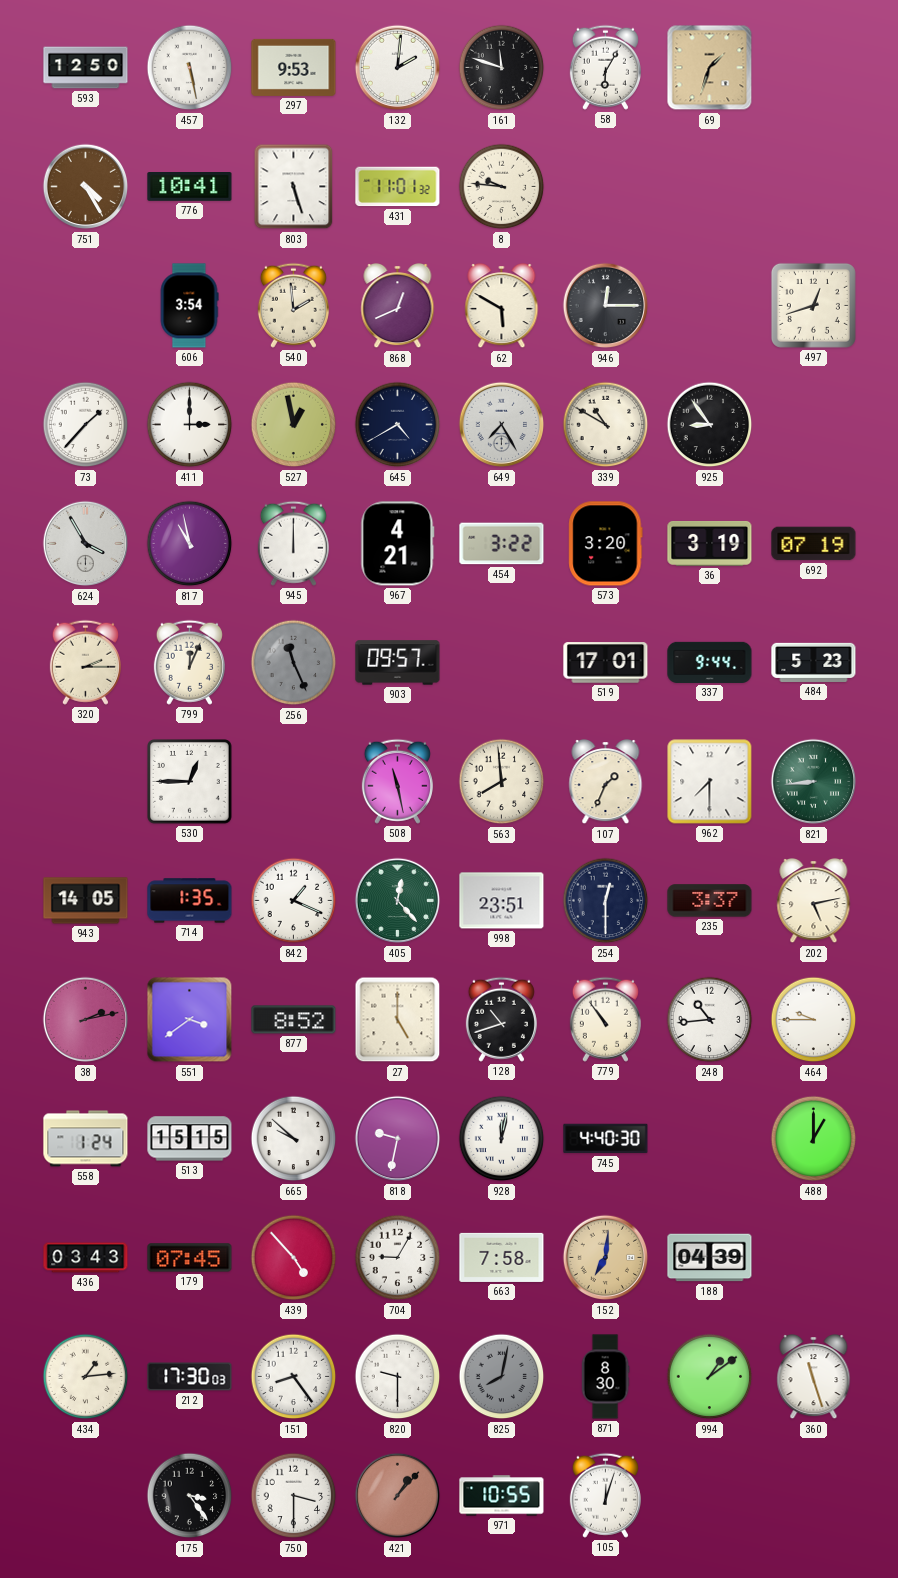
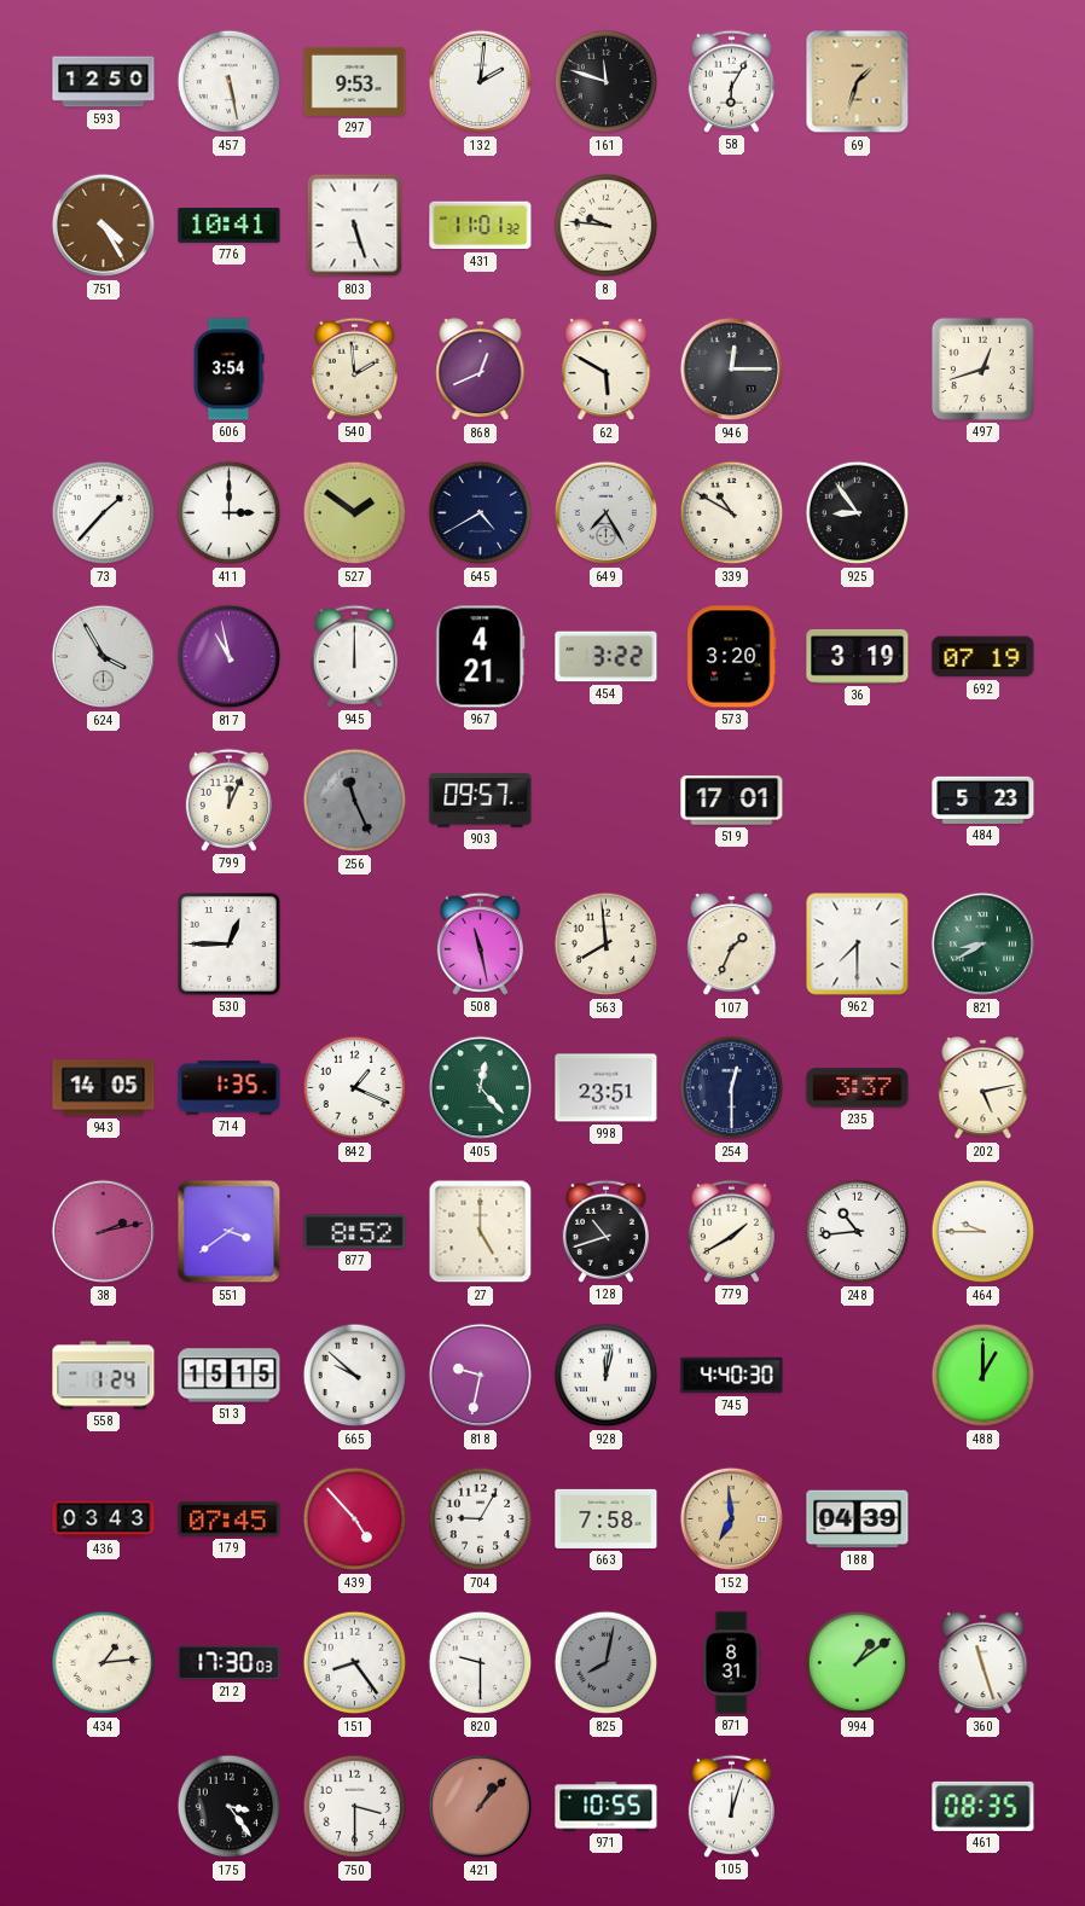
527: 12:58 -> 1:51
320: 2:15 -> none
337: 9:44 -> none
821: 8:44 -> 8:40
779: 10:54 -> 1:40
152: 7:01 -> 6:59
871: 8:30 -> 8:31
461: none -> 08:35
